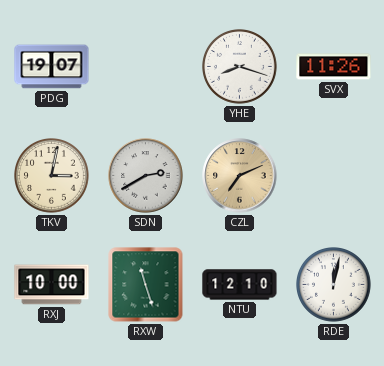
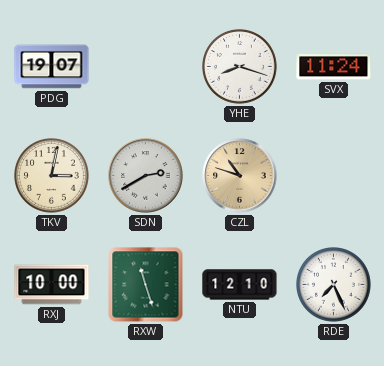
SVX: 11:26 -> 11:24
CZL: 7:11 -> 10:48
RDE: 12:02 -> 7:26
